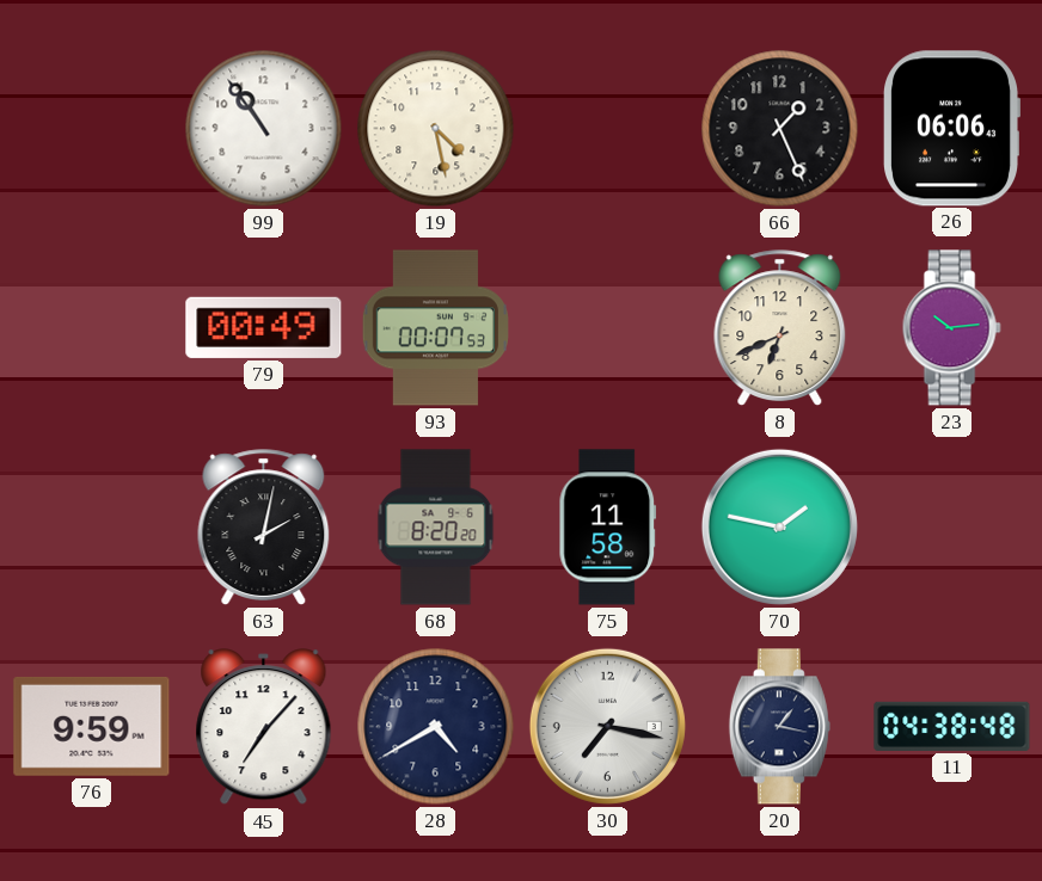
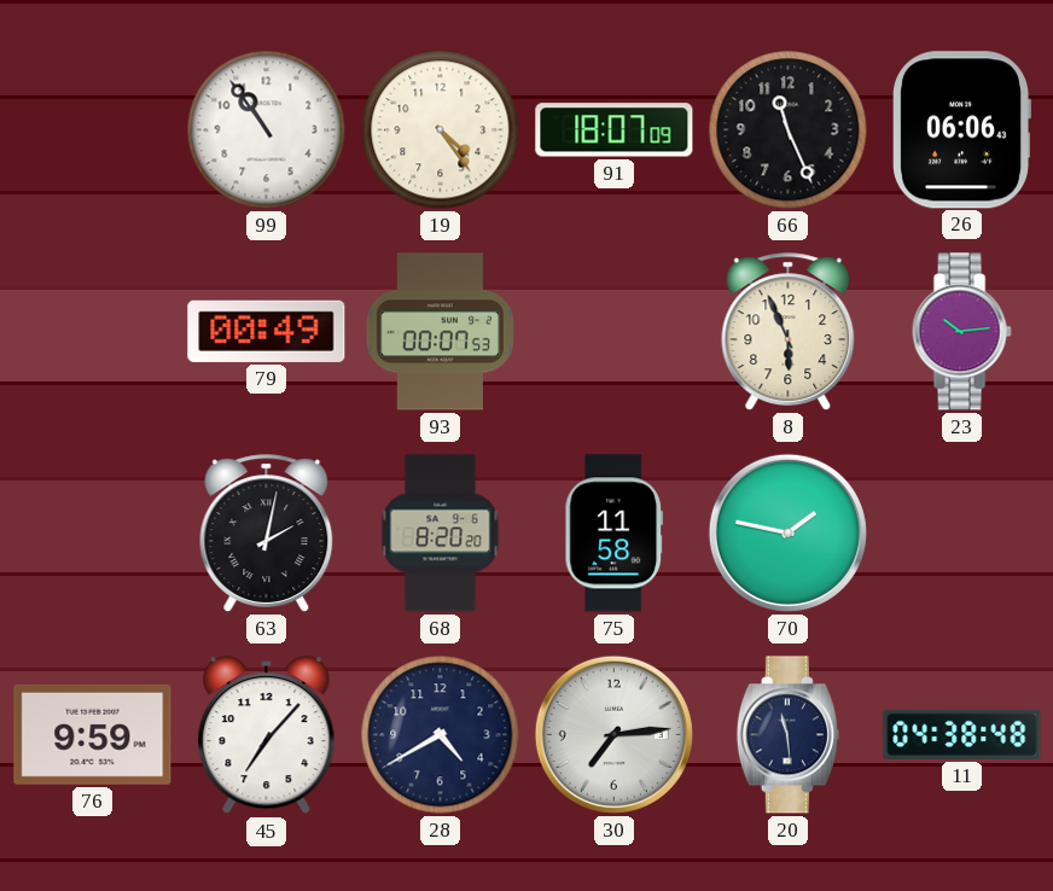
19: 4:28 -> 4:24
91: none -> 18:07
66: 1:26 -> 11:26
8: 6:41 -> 5:56
30: 7:17 -> 7:14
20: 1:17 -> 11:29
